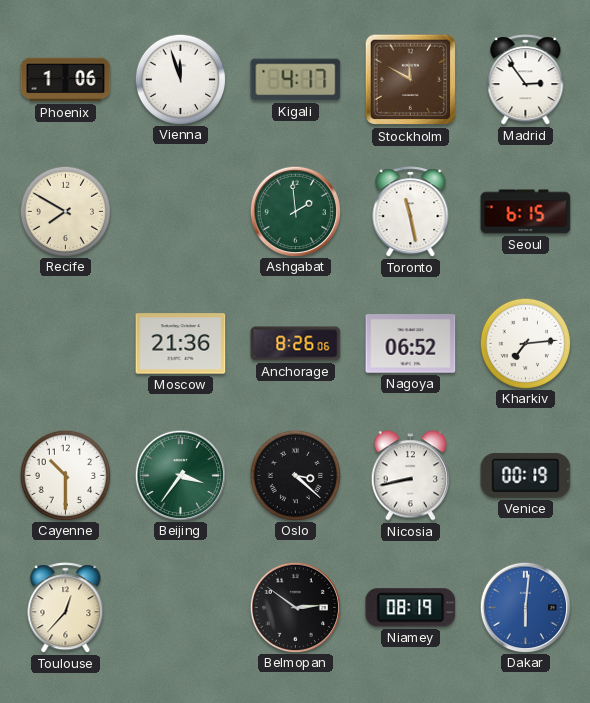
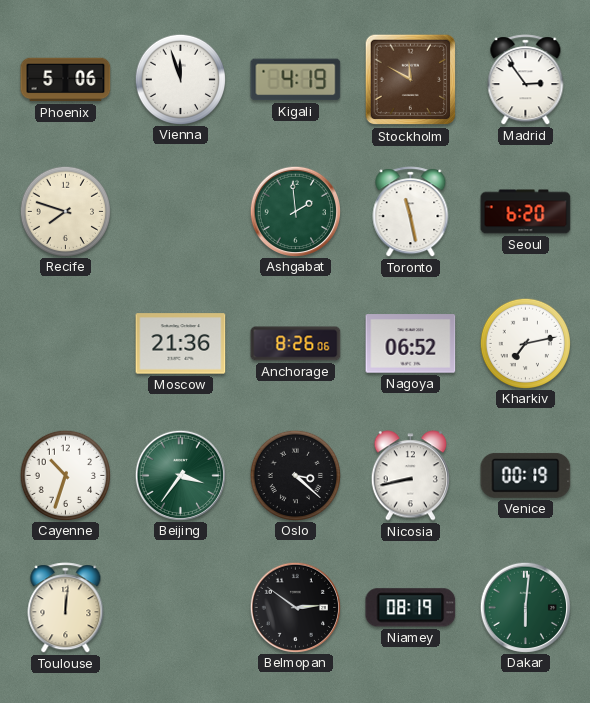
Phoenix: 1:06 -> 5:06
Kigali: 4:17 -> 4:19
Recife: 7:50 -> 7:48
Seoul: 6:15 -> 6:20
Kharkiv: 7:14 -> 7:13
Cayenne: 10:30 -> 10:33
Toulouse: 12:37 -> 12:01
Dakar dial: blue -> green
